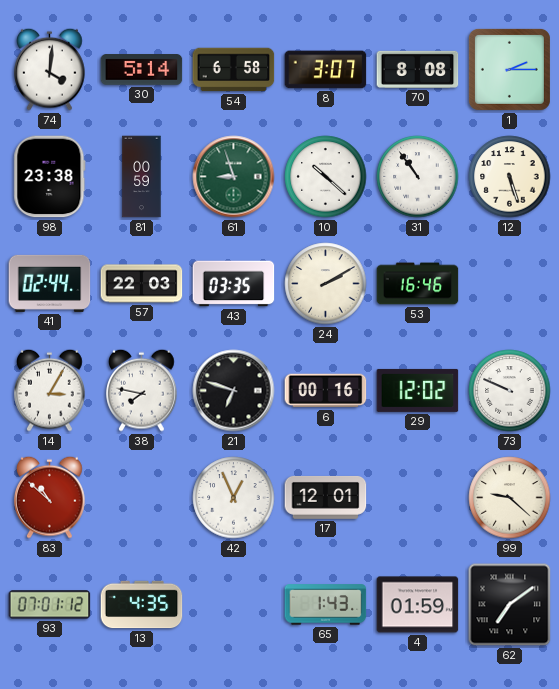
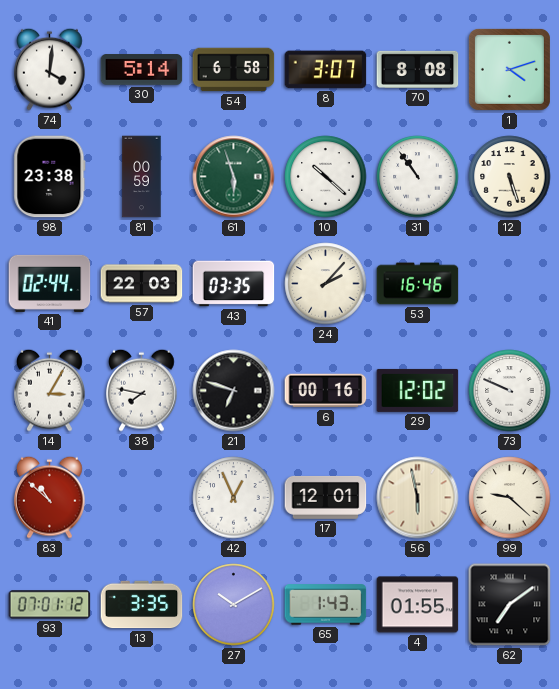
1: 2:15 -> 4:12
61: 8:57 -> 5:57
24: 2:10 -> 2:07
56: none -> 5:58
13: 4:35 -> 3:35
27: none -> 10:10
4: 01:59 -> 01:55
